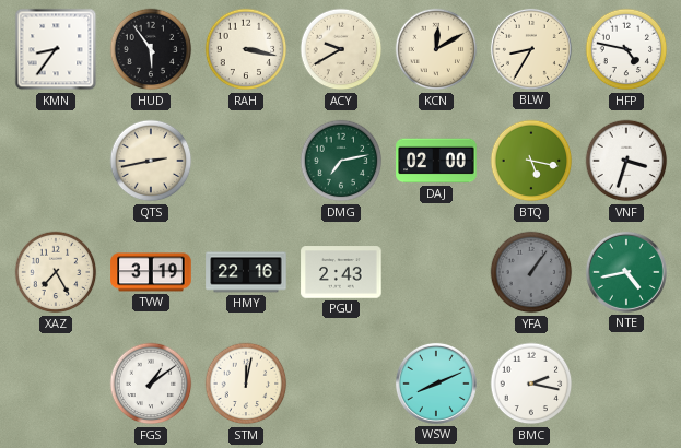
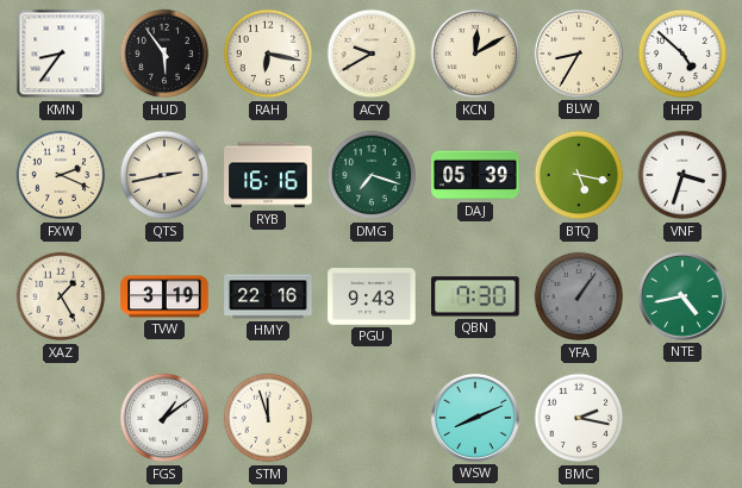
RAH: 3:17 -> 6:17
HFP: 4:47 -> 4:52
FXW: none -> 2:19
RYB: none -> 16:16
DMG: 7:13 -> 7:18
DAJ: 02:00 -> 05:39
XAZ: 7:25 -> 1:25
PGU: 2:43 -> 9:43
QBN: none -> 7:30
STM: 12:02 -> 11:57
